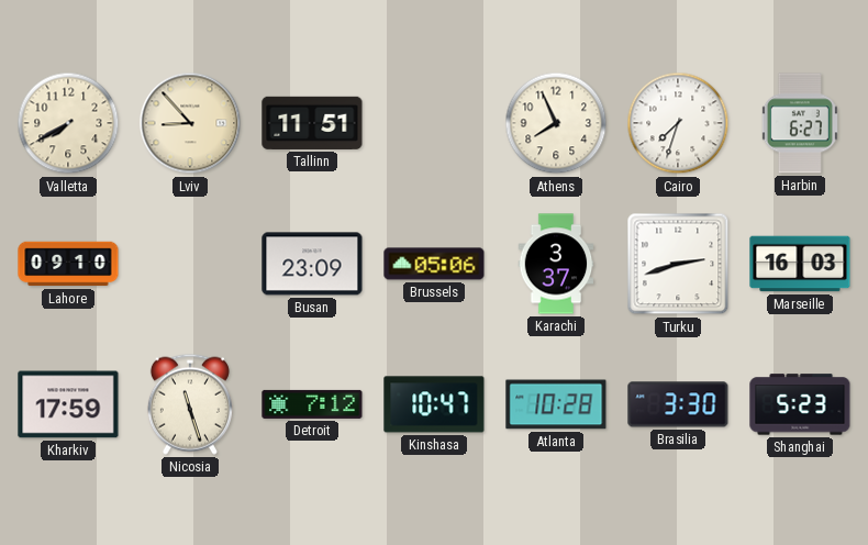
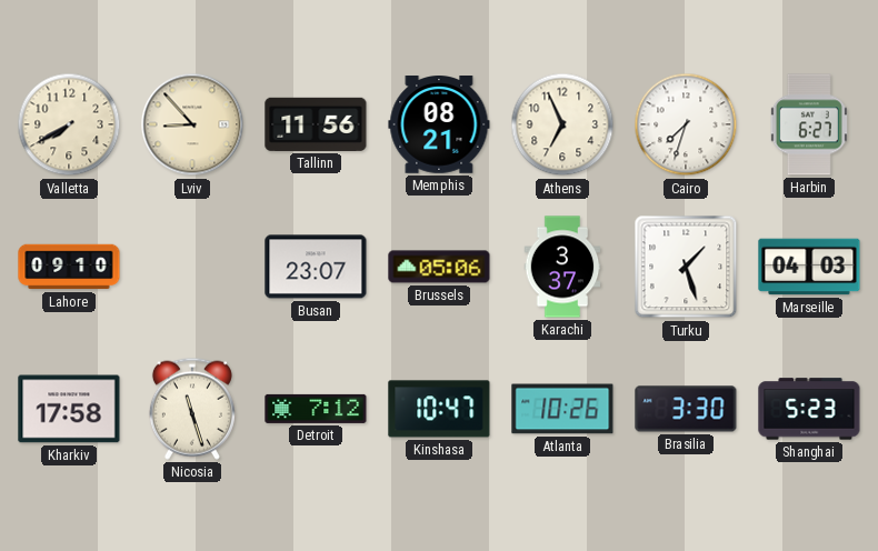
Tallinn: 11:51 -> 11:56
Memphis: none -> 08:21
Athens: 7:56 -> 6:56
Busan: 23:09 -> 23:07
Turku: 2:42 -> 1:27
Marseille: 16:03 -> 04:03
Kharkiv: 17:59 -> 17:58
Atlanta: 10:28 -> 10:26
